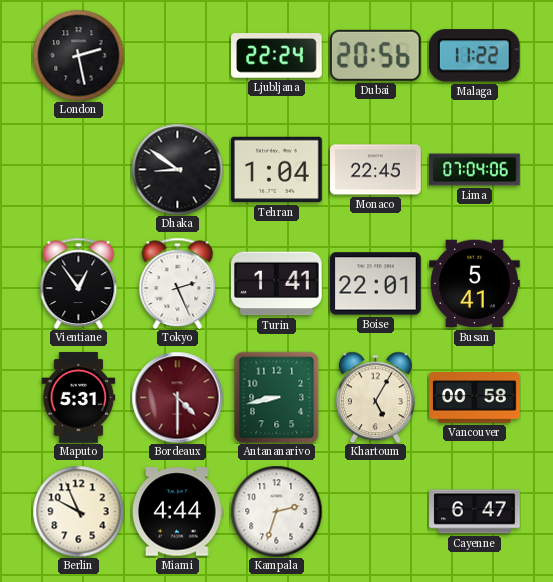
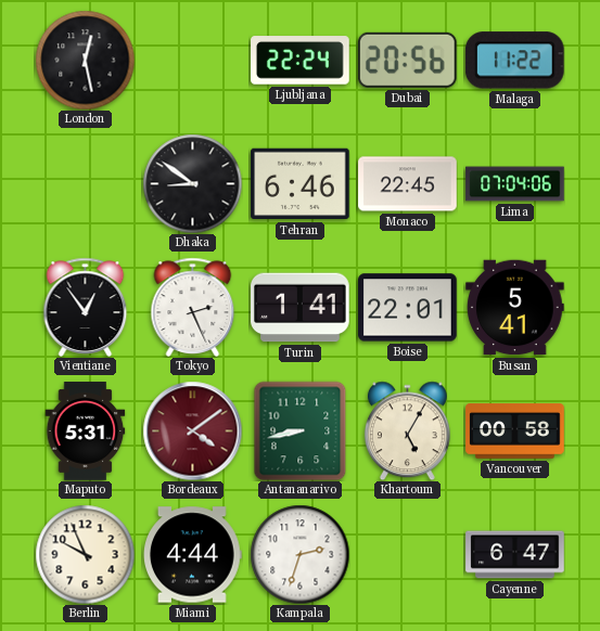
London: 2:28 -> 12:28
Tehran: 1:04 -> 6:46
Bordeaux: 4:30 -> 4:09
